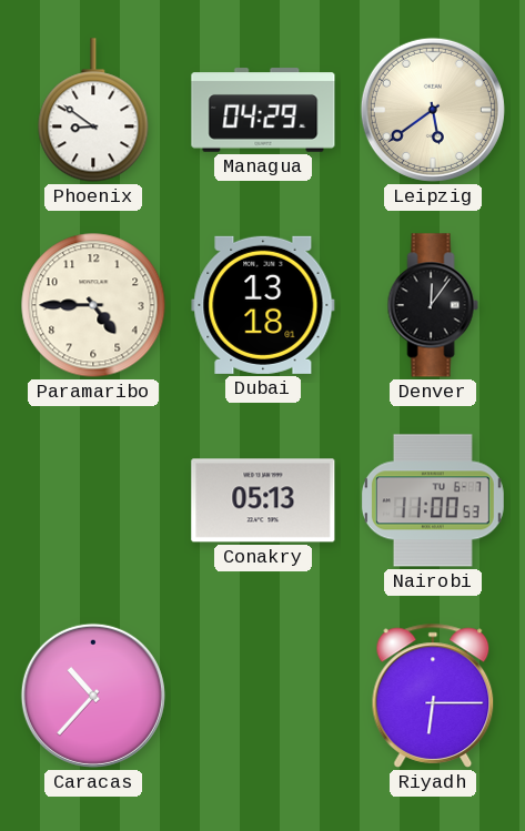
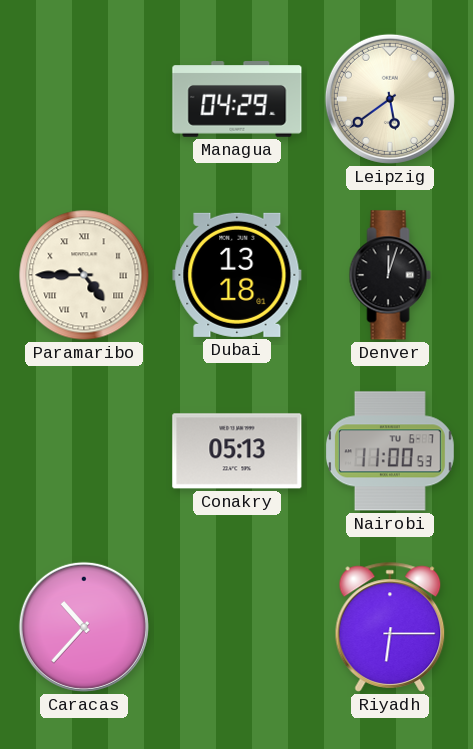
Phoenix: 8:51 -> none
Paramaribo numerals: Arabic -> Roman
Denver: 12:06 -> 12:03
